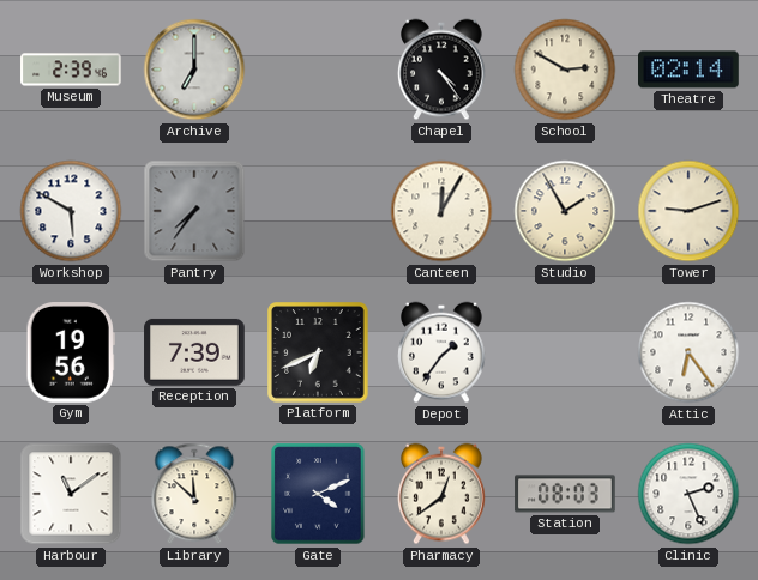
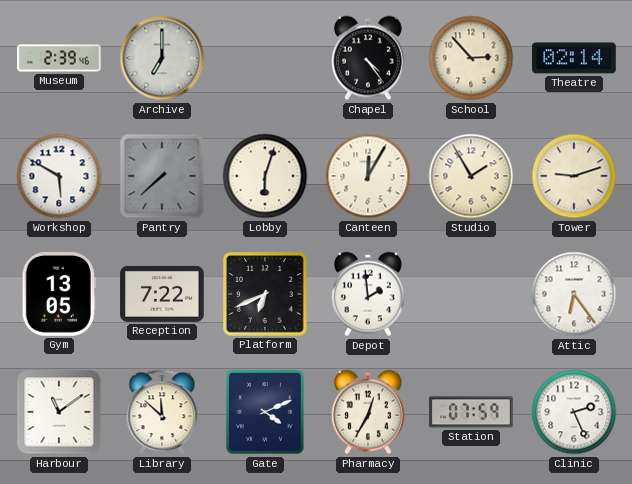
School: 2:50 -> 2:53
Pantry: 7:36 -> 7:38
Lobby: none -> 6:03
Gym: 19:56 -> 13:05
Reception: 7:39 -> 7:22
Depot: 1:36 -> 1:59
Pharmacy: 12:39 -> 12:35
Station: 08:03 -> 07:59
